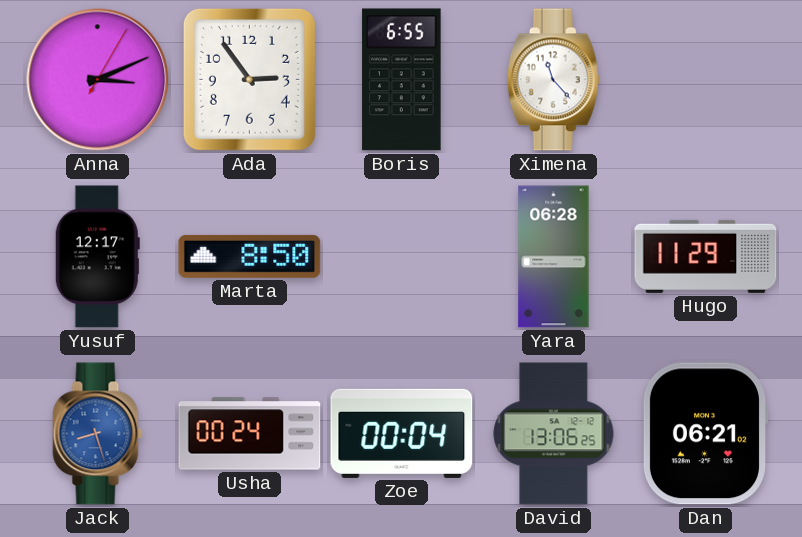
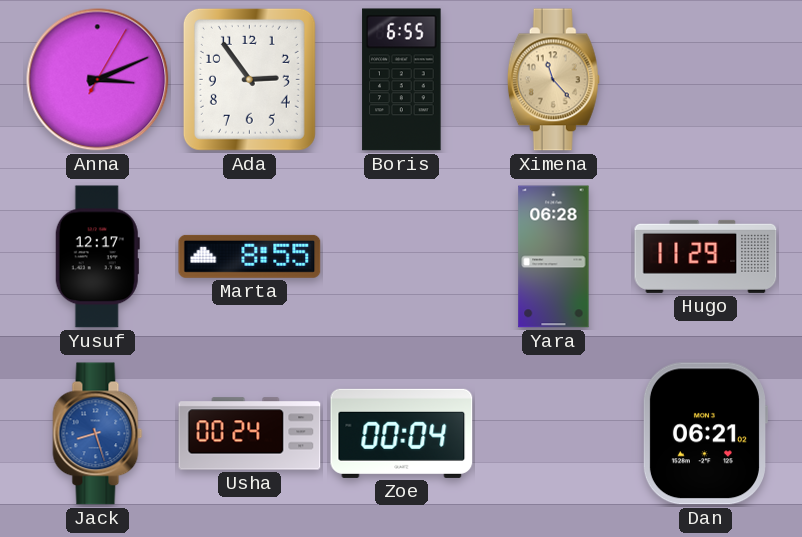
Ximena dial: white -> champagne
Marta: 8:50 -> 8:55
David: 13:06 -> none
